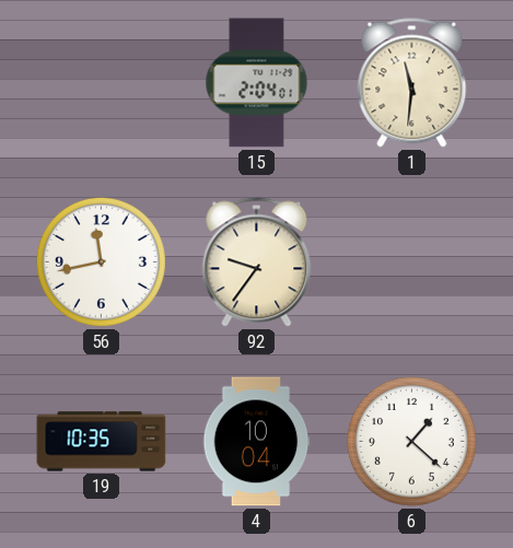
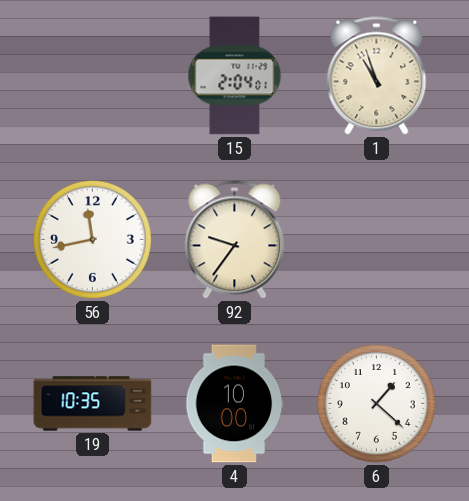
1: 11:31 -> 10:57
4: 10:04 -> 10:00
